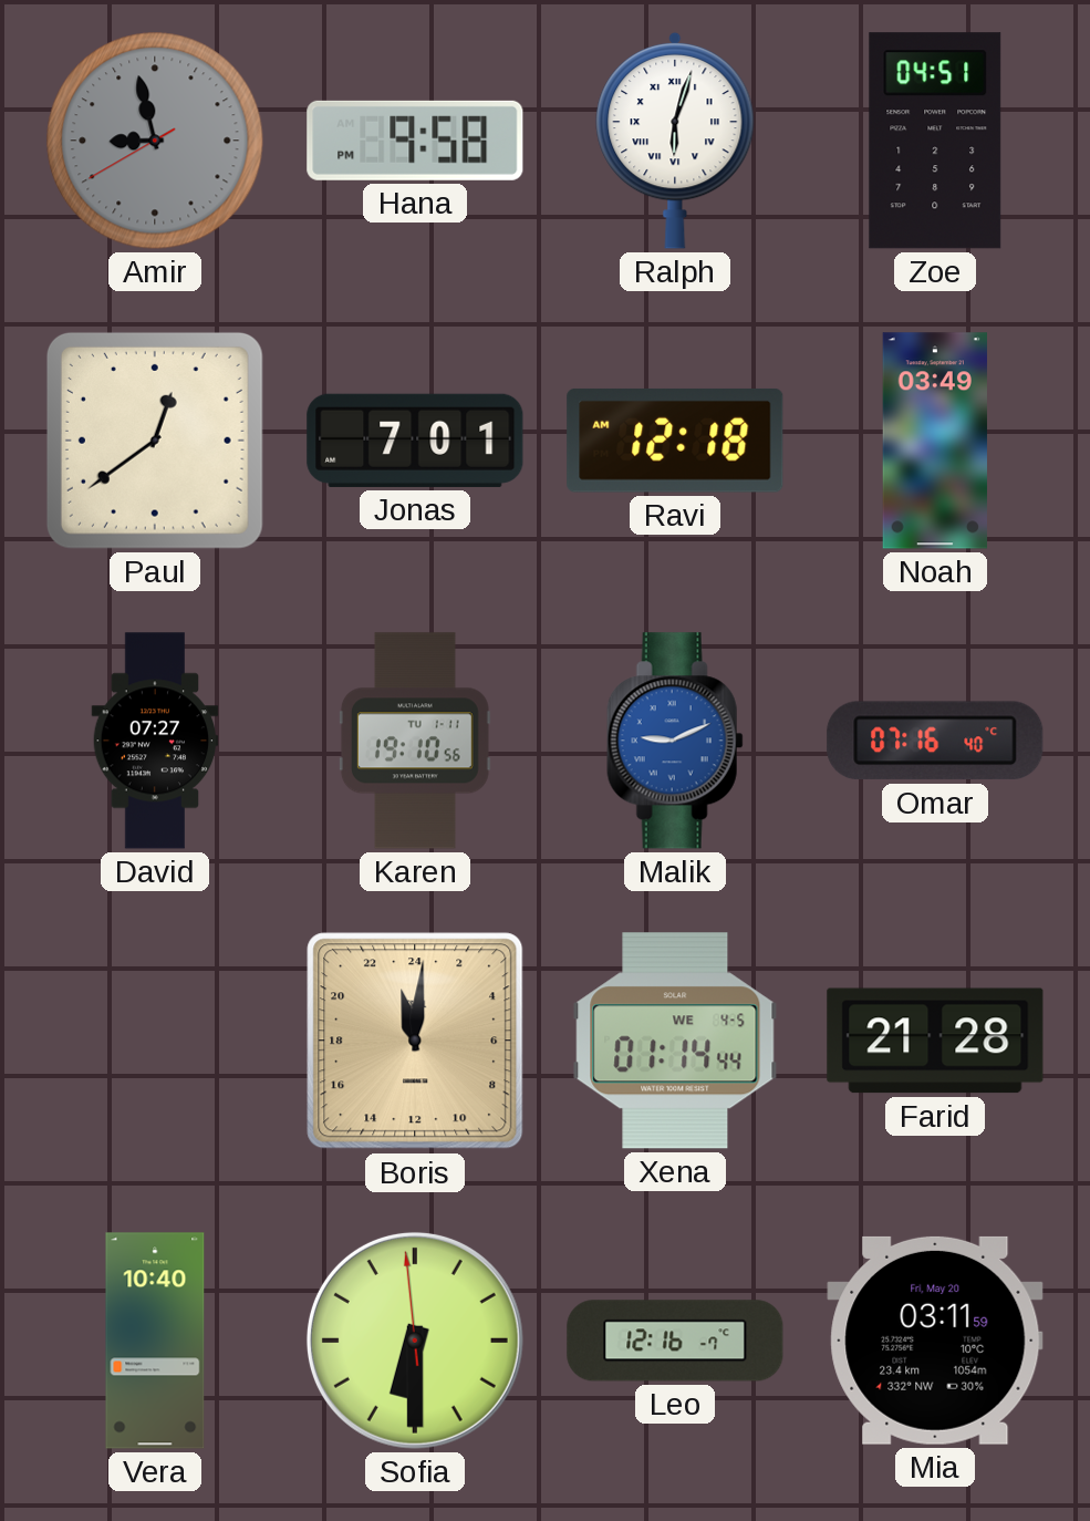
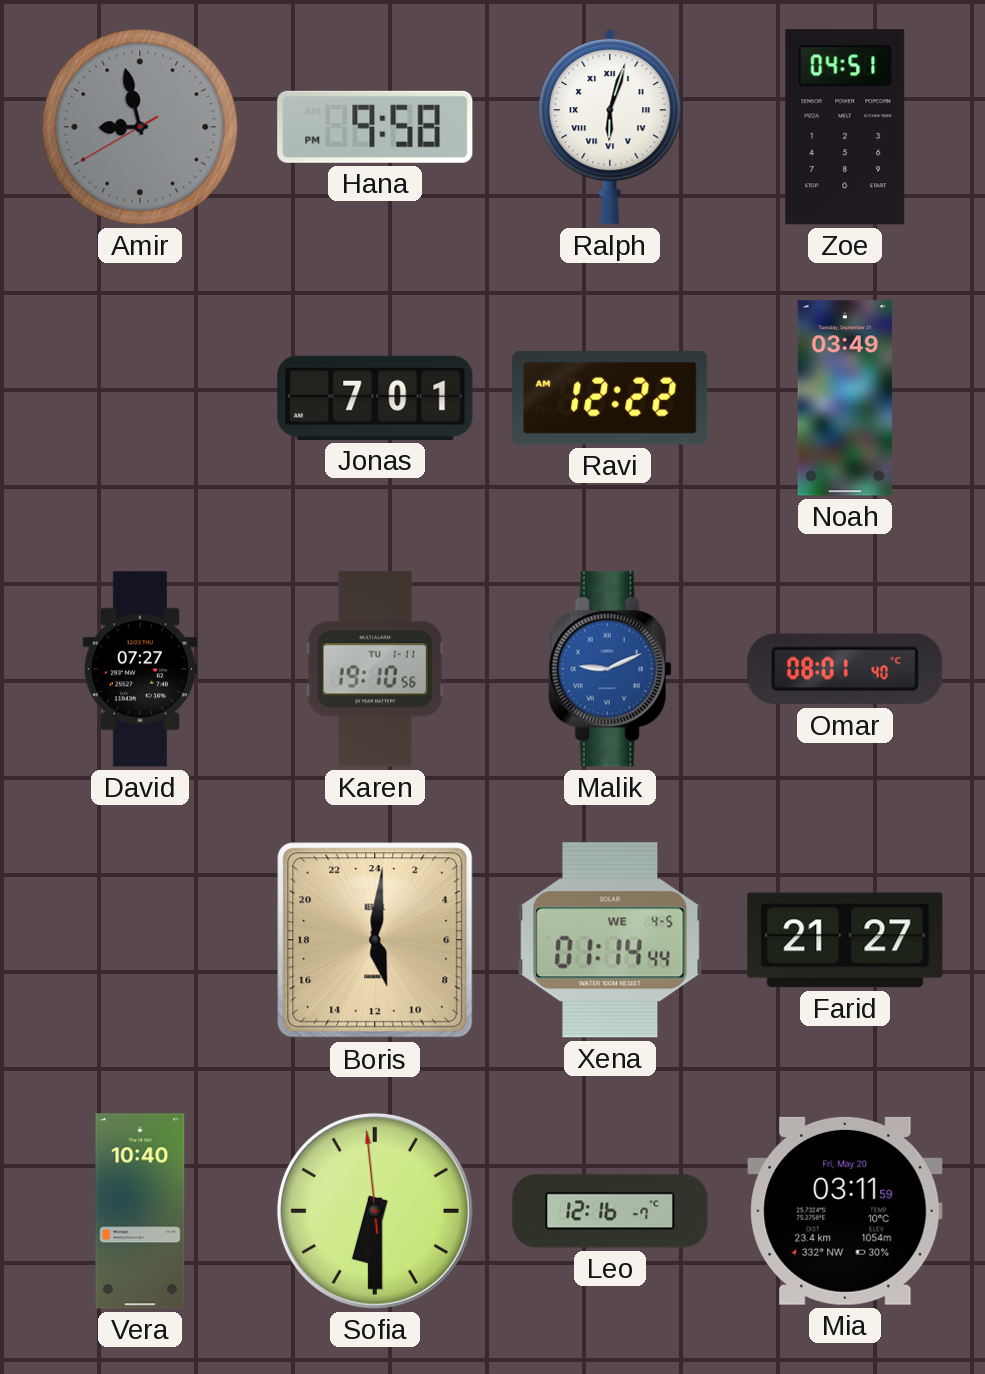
Paul: 12:39 -> none
Ravi: 12:18 -> 12:22
Omar: 07:16 -> 08:01
Boris: 23:01 -> 11:01
Farid: 21:28 -> 21:27
